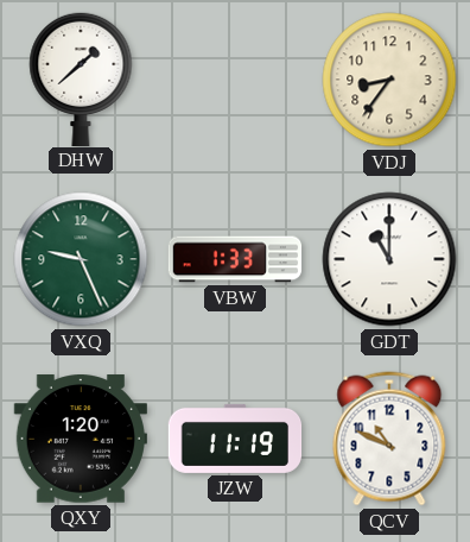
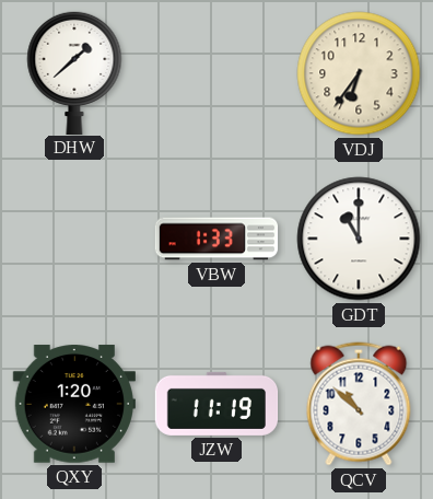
VDJ: 8:36 -> 6:36
VXQ: 9:26 -> none
QCV: 10:49 -> 10:52
